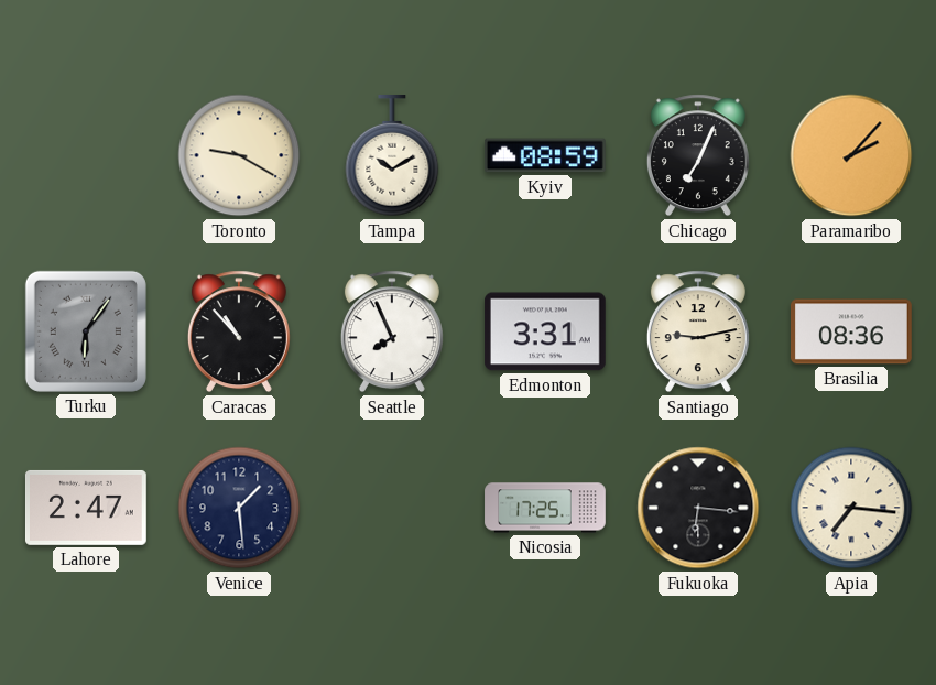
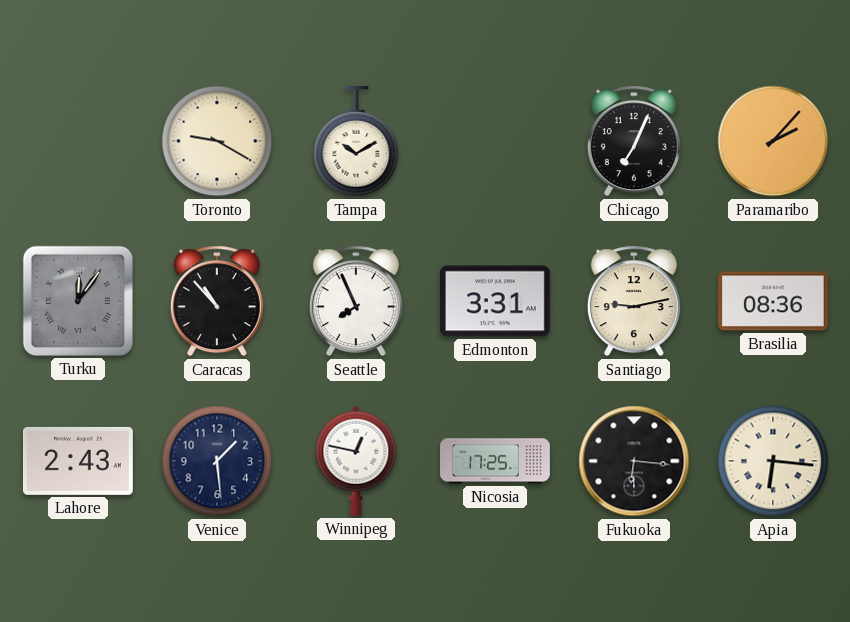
Kyiv: 08:59 -> none
Turku: 6:06 -> 12:06
Lahore: 2:47 -> 2:43
Winnipeg: none -> 12:47
Apia: 7:16 -> 6:16
